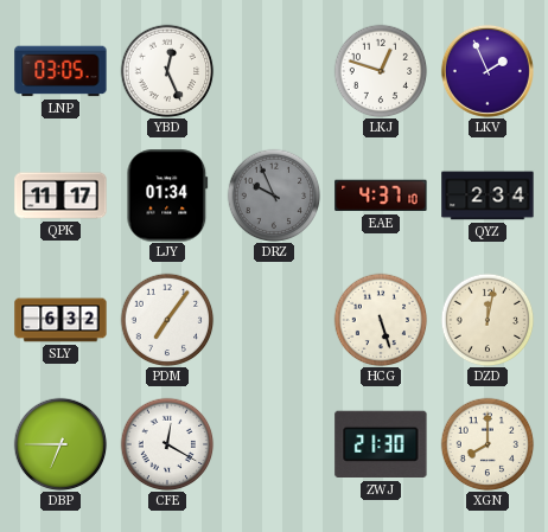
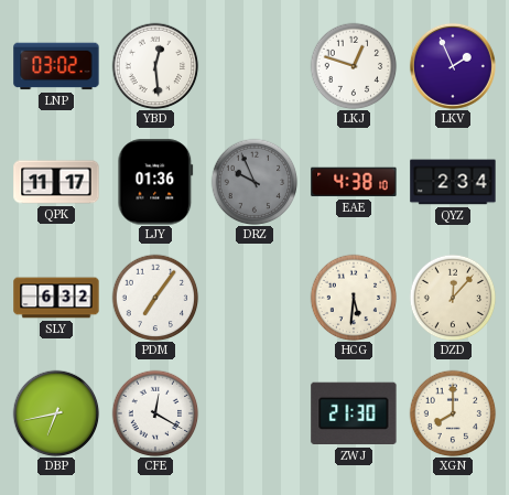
LNP: 03:05 -> 03:02
YBD: 12:26 -> 12:29
LJY: 01:34 -> 01:36
EAE: 4:37 -> 4:38
HCG: 5:27 -> 5:31
DZD: 12:02 -> 12:07
DBP: 6:45 -> 6:43
